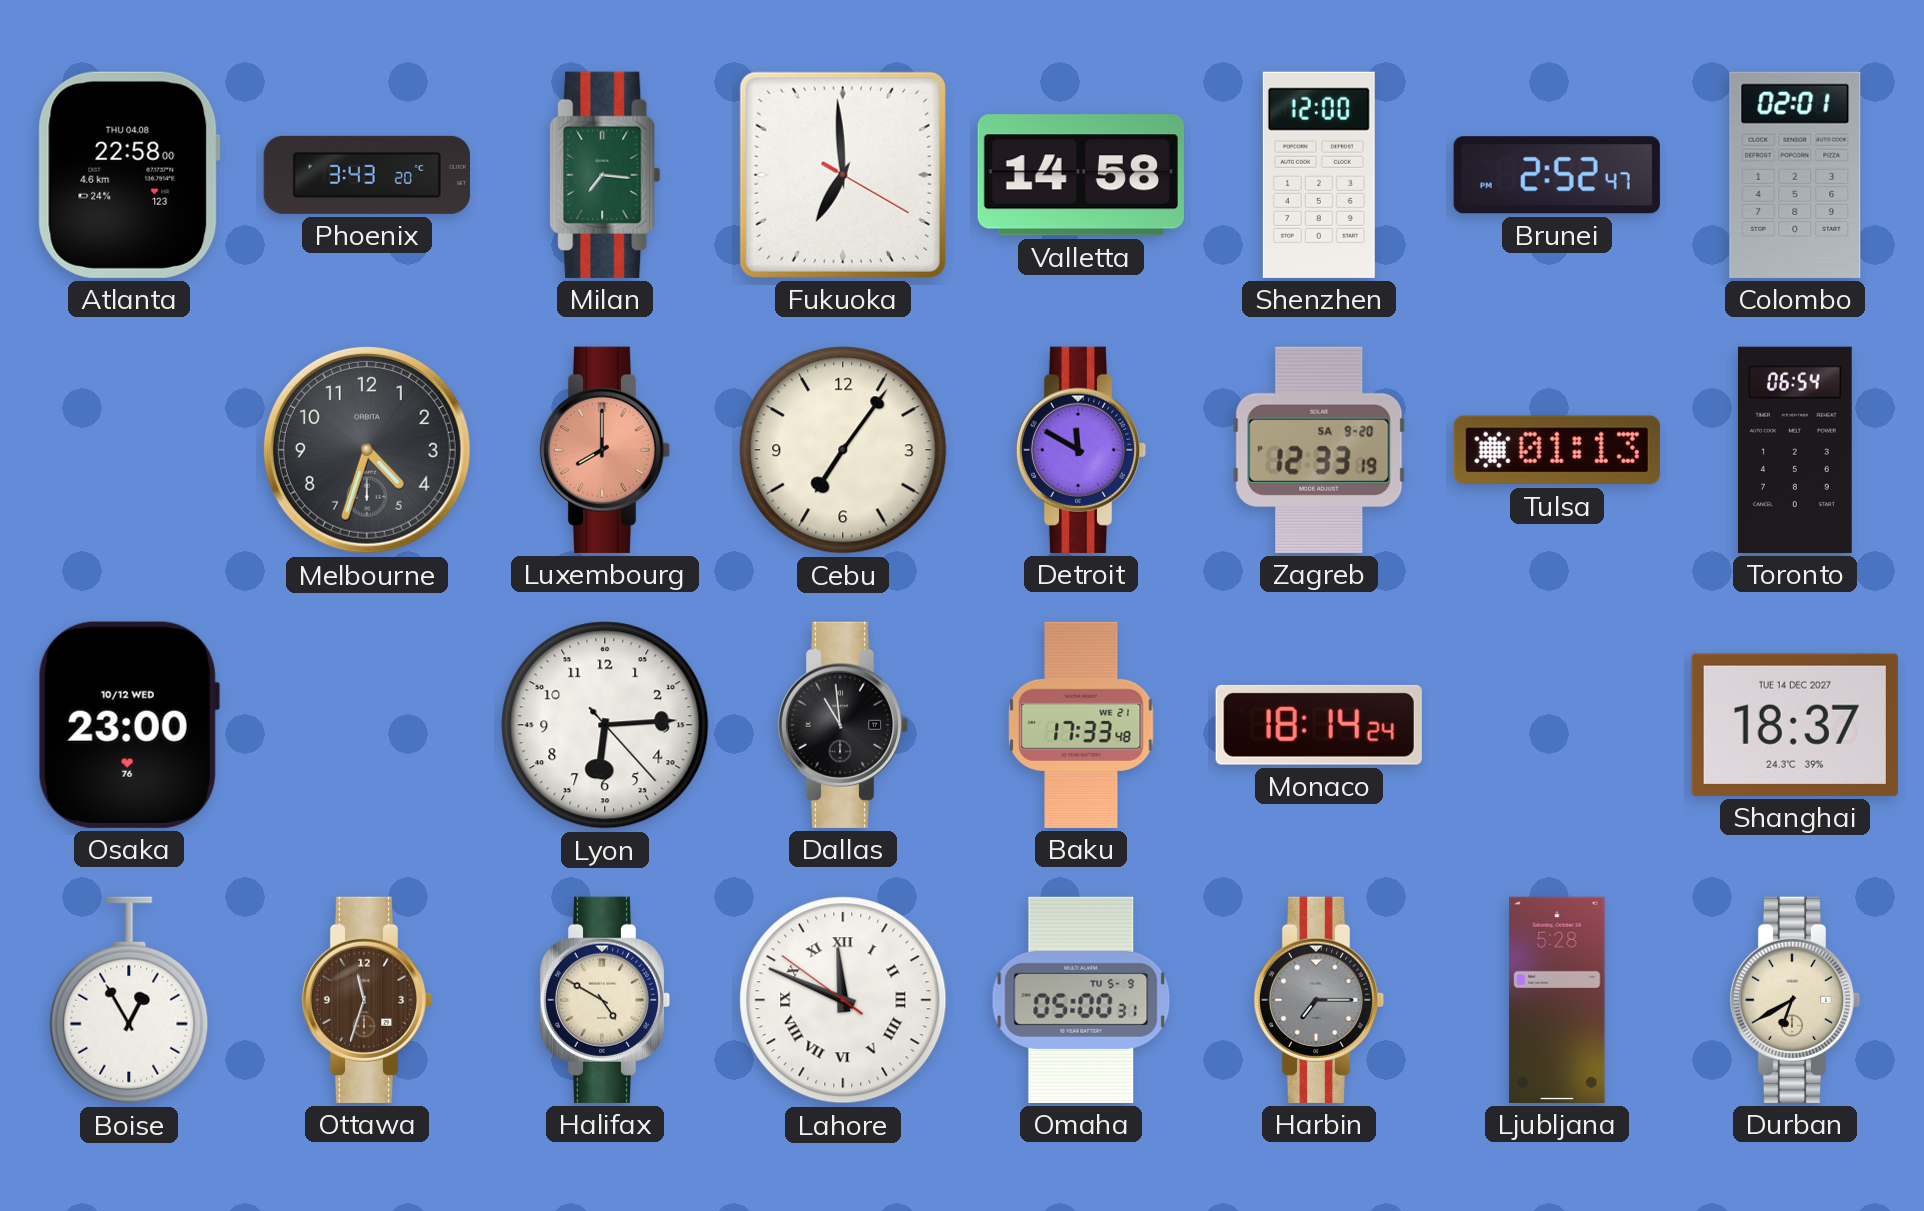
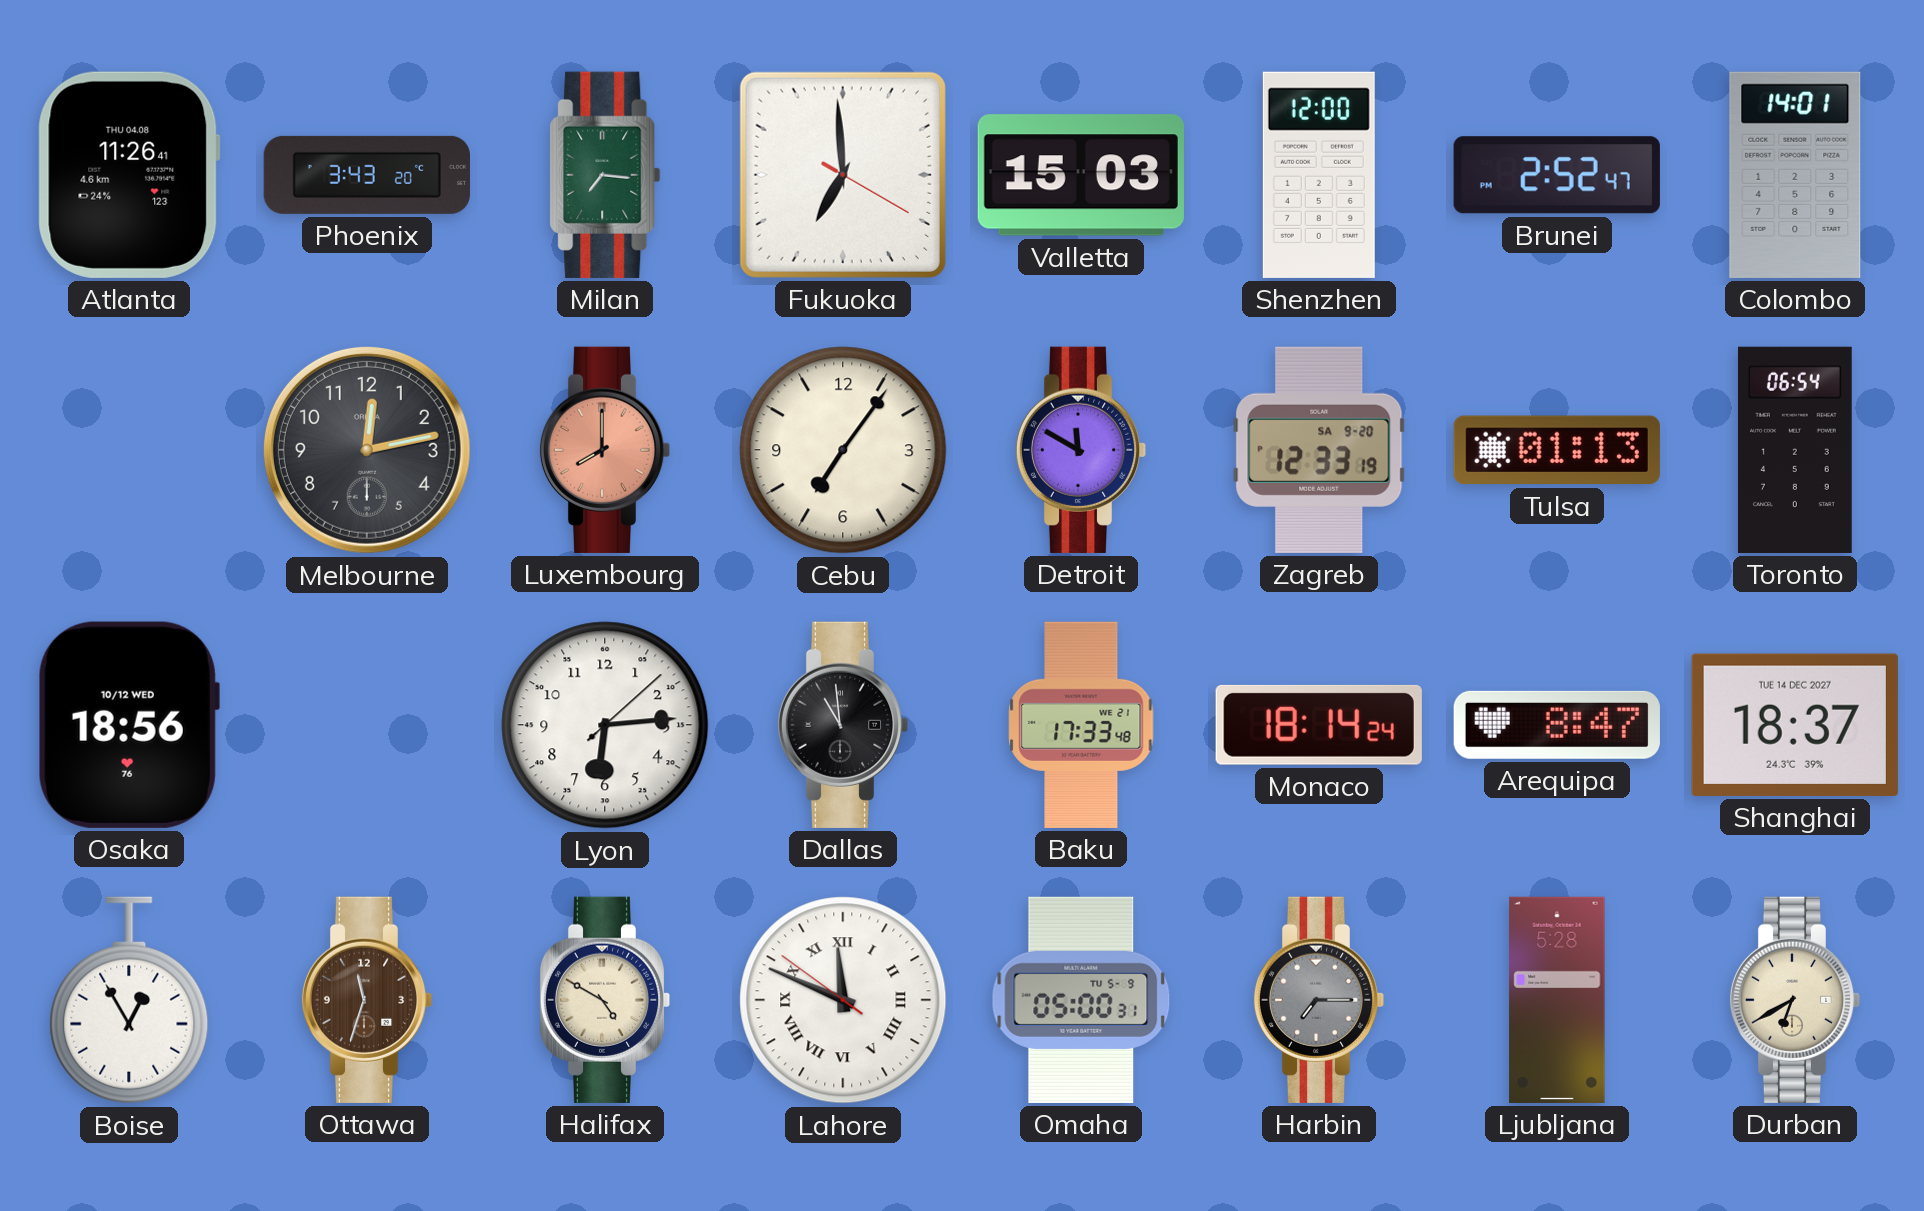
Atlanta: 22:58 -> 11:26
Valletta: 14:58 -> 15:03
Colombo: 02:01 -> 14:01
Melbourne: 4:33 -> 12:13
Osaka: 23:00 -> 18:56
Lyon: 6:14:23 -> 6:14:08
Arequipa: none -> 8:47
